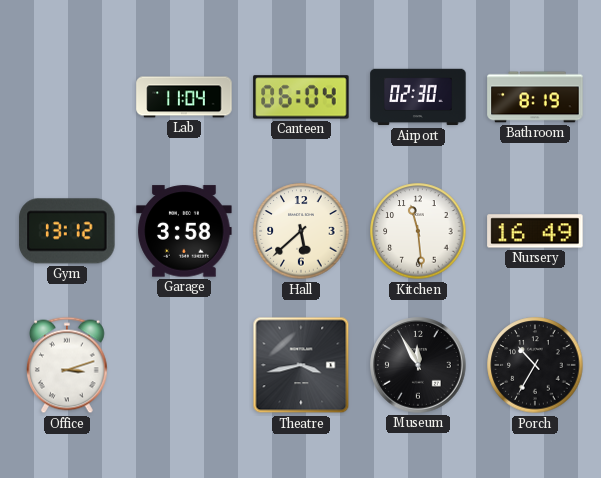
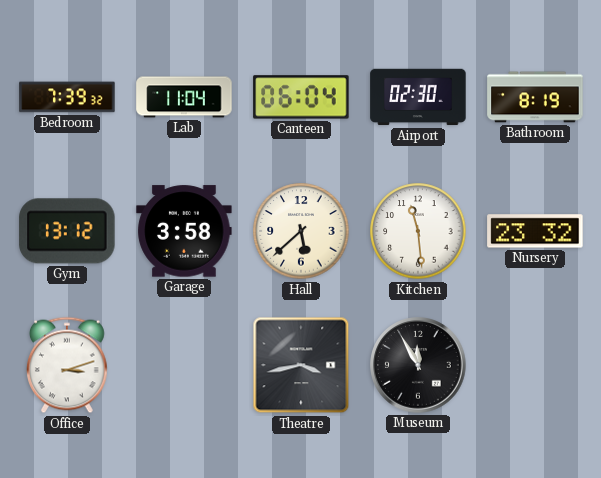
Bedroom: none -> 7:39
Nursery: 16:49 -> 23:32
Porch: 10:35 -> none
